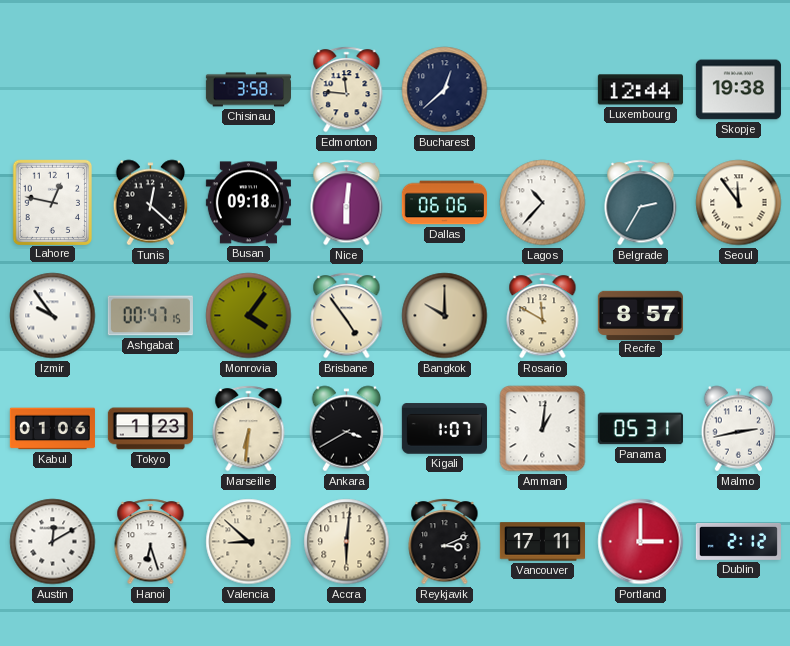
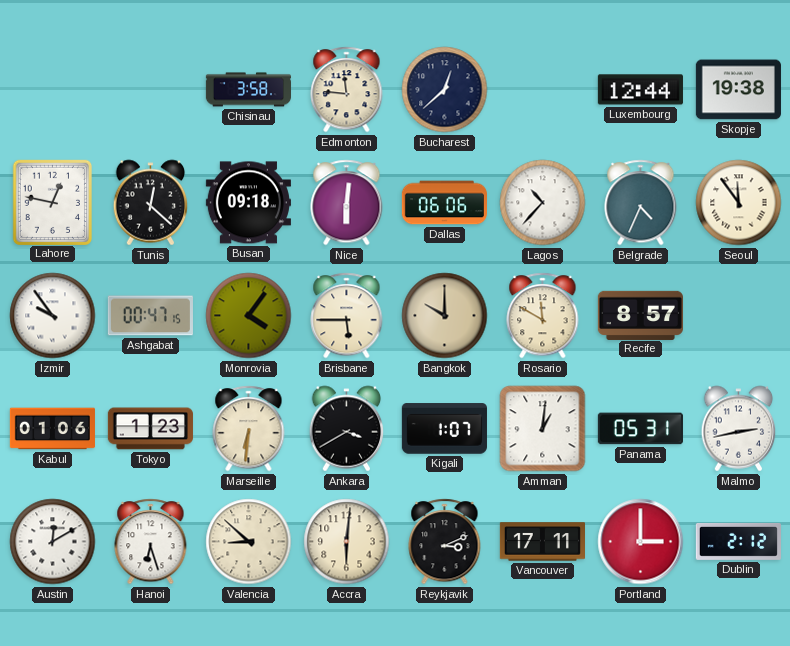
Belgrade: 2:35 -> 4:34
Brisbane: 4:54 -> 5:45
